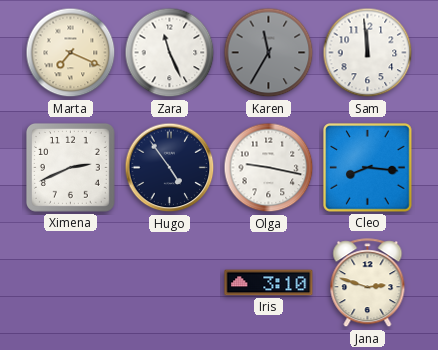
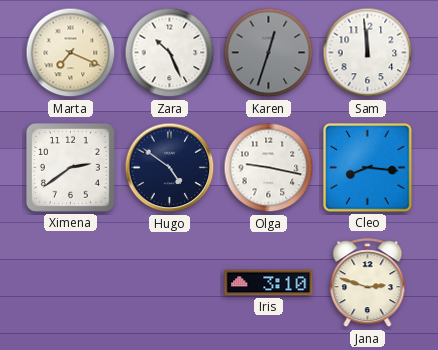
Zara: 11:26 -> 10:26
Karen: 11:35 -> 12:33
Ximena: 2:41 -> 2:39
Hugo: 4:54 -> 4:51
